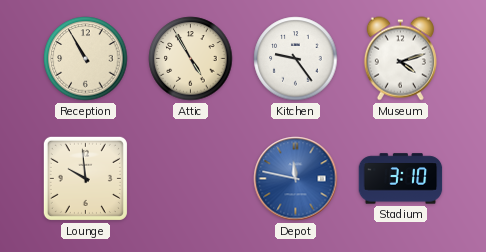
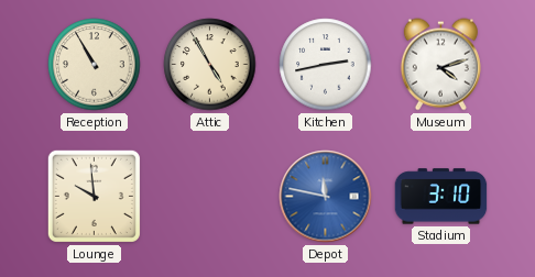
Kitchen: 9:24 -> 2:43
